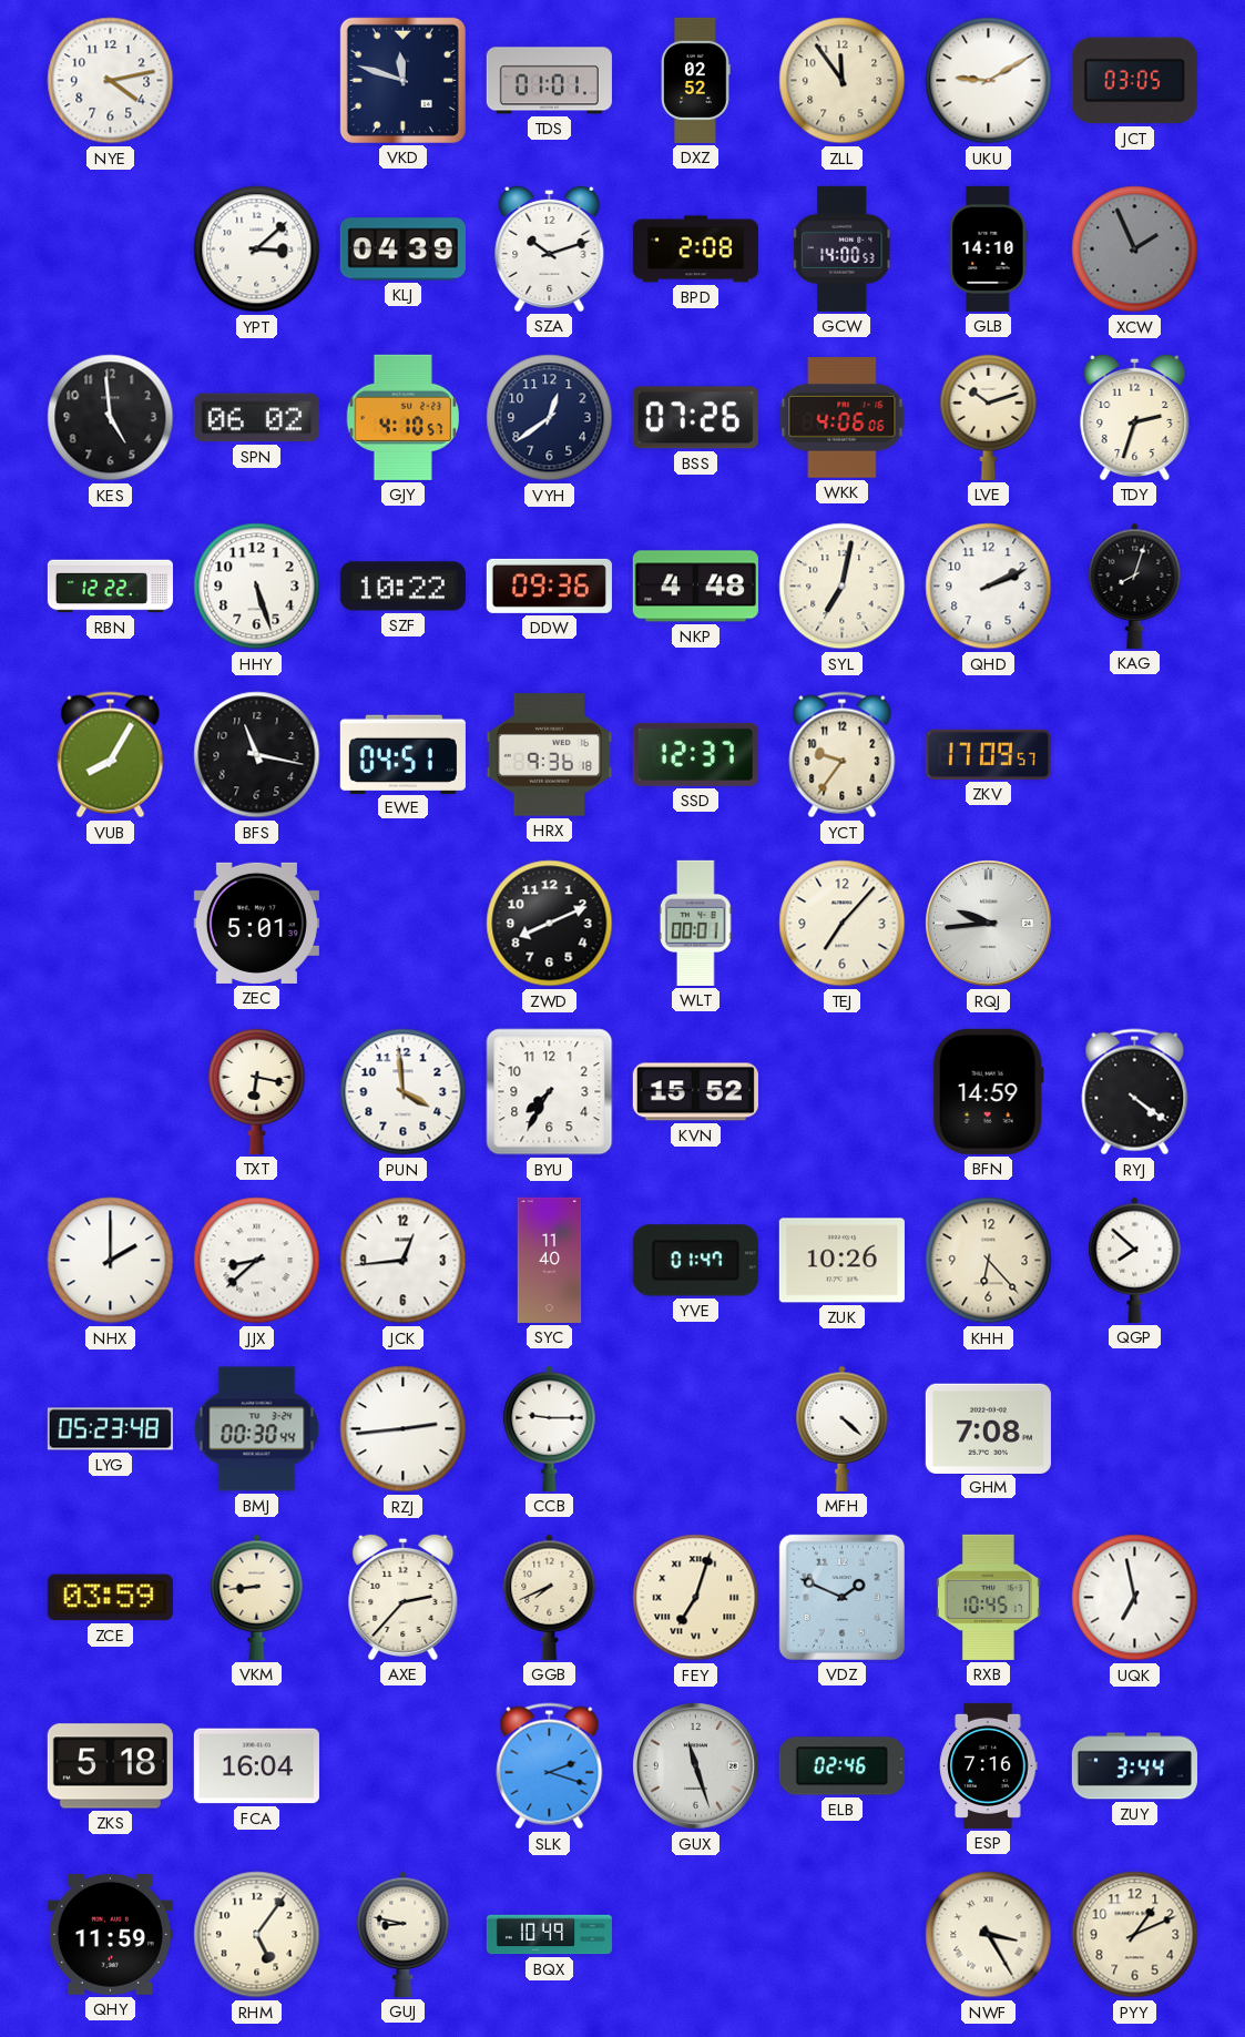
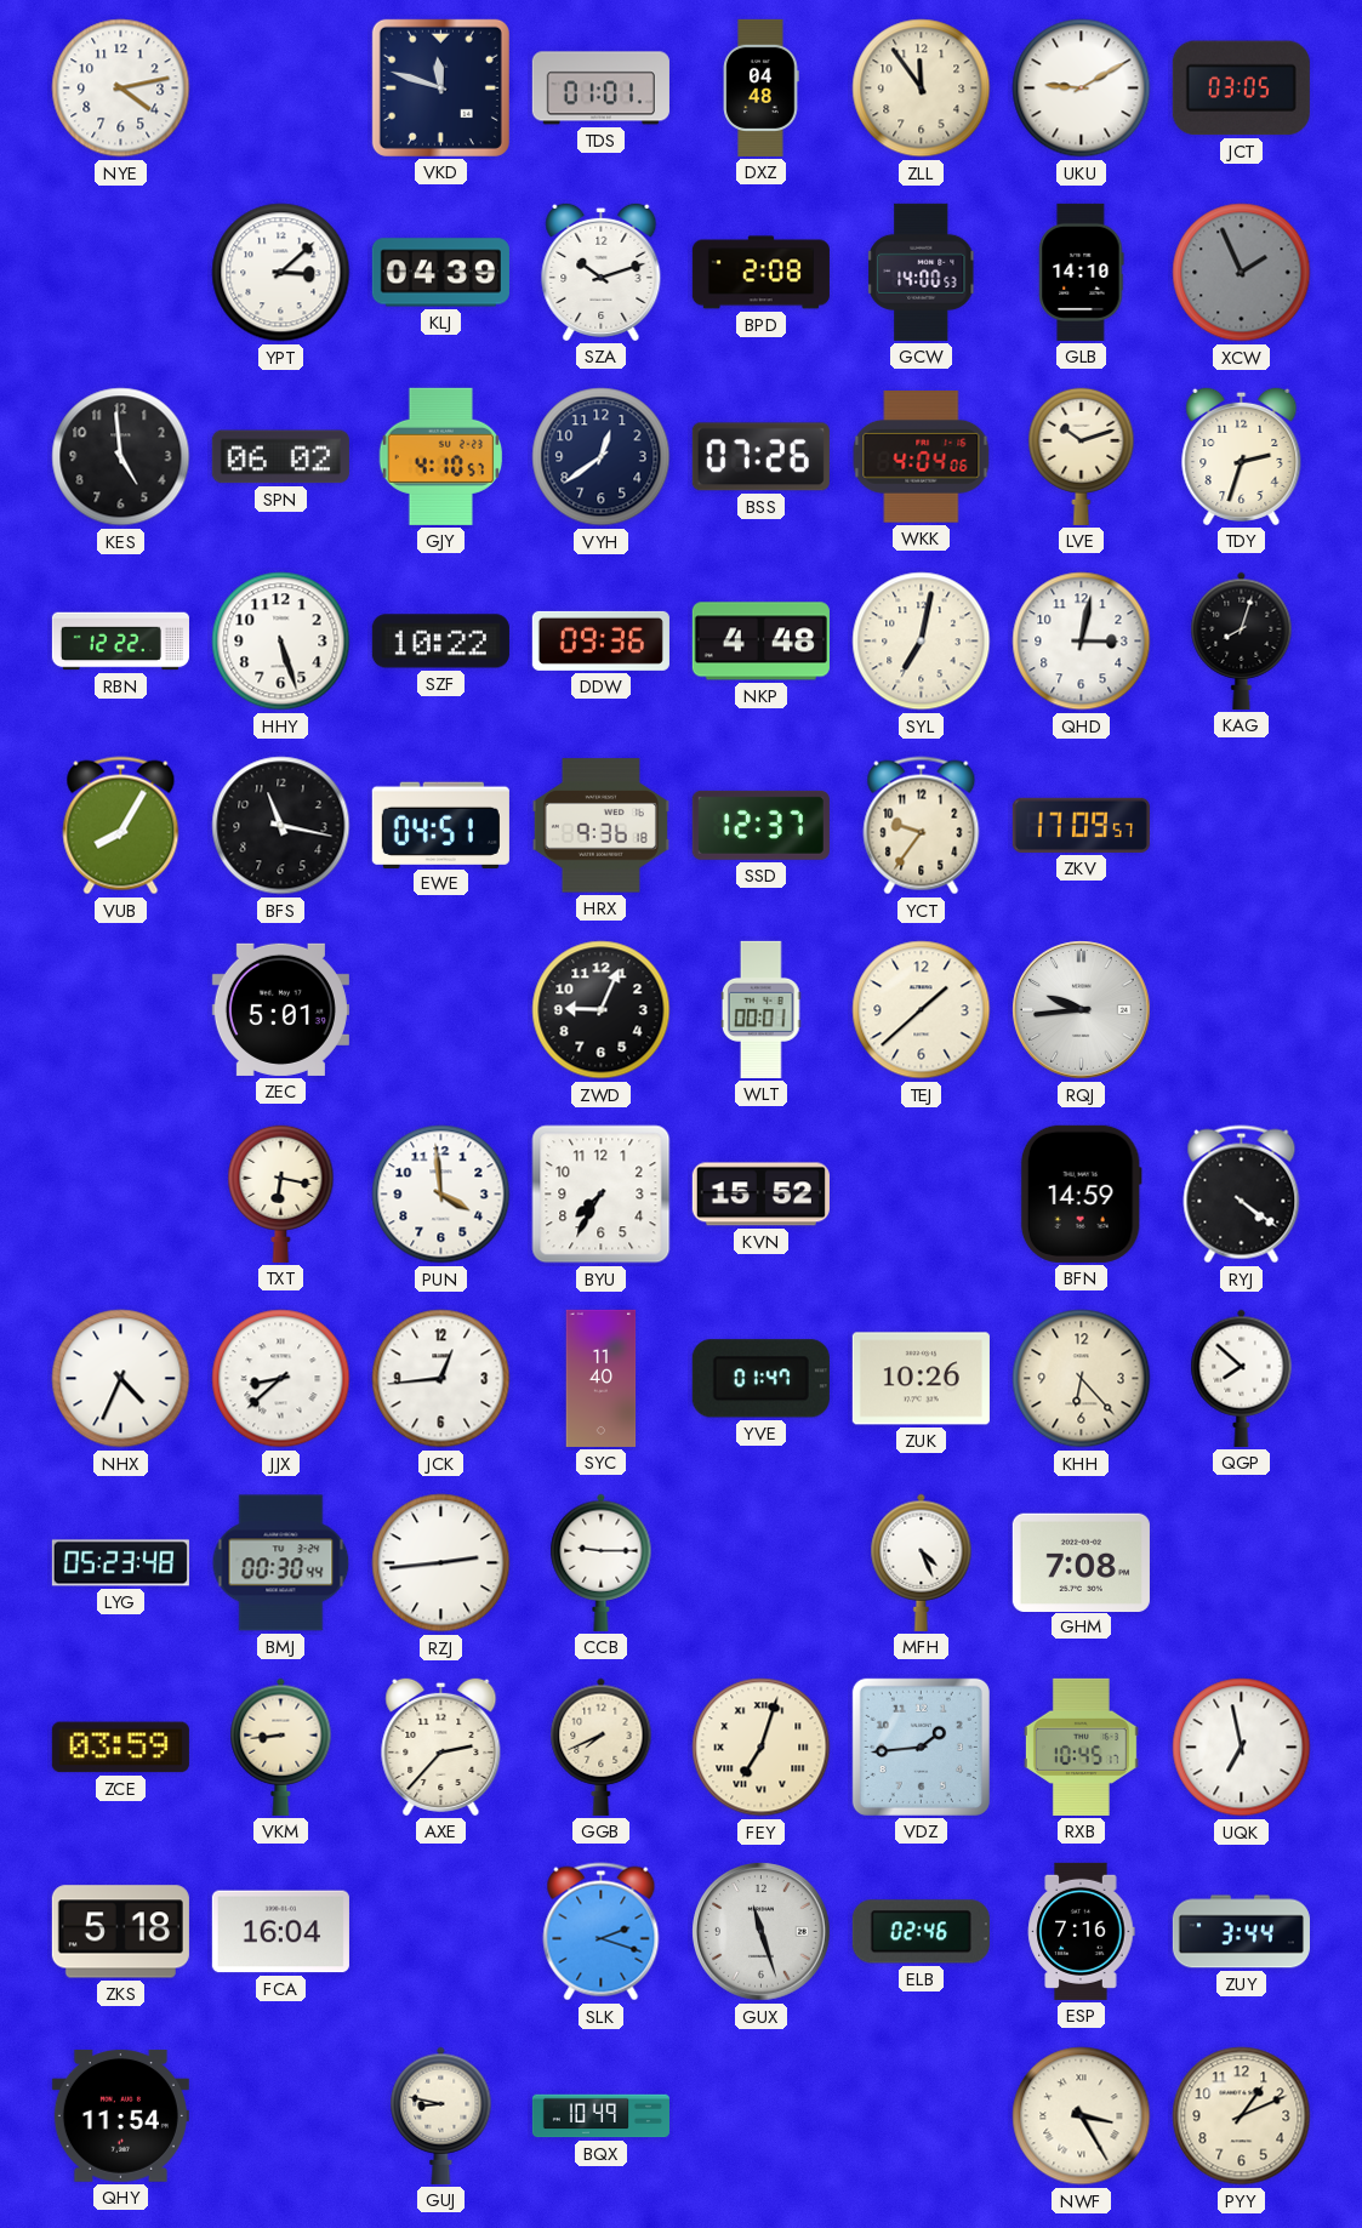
DXZ: 02:52 -> 04:48
WKK: 4:06 -> 4:04
QHD: 2:11 -> 3:02
ZWD: 8:11 -> 9:04
TEJ: 7:07 -> 1:38
NHX: 2:00 -> 4:34
MFH: 4:22 -> 4:26
VDZ: 1:49 -> 1:44
QHY: 11:59 -> 11:54
RHM: 5:06 -> none
